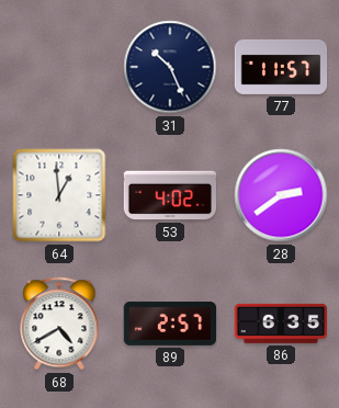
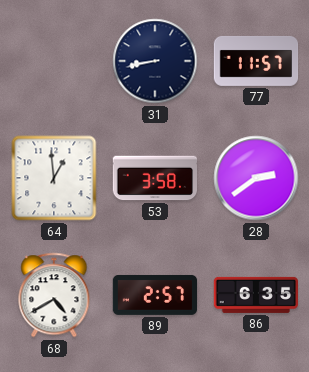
31: 10:26 -> 8:43
53: 4:02 -> 3:58
